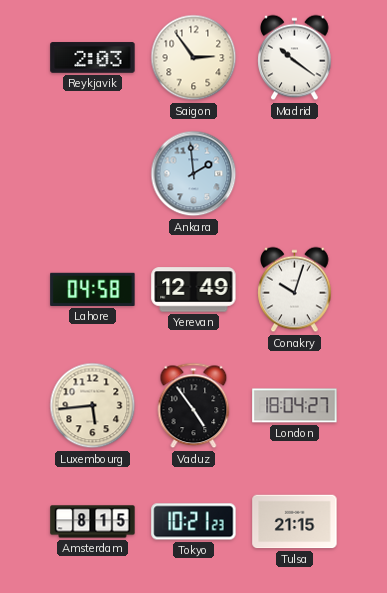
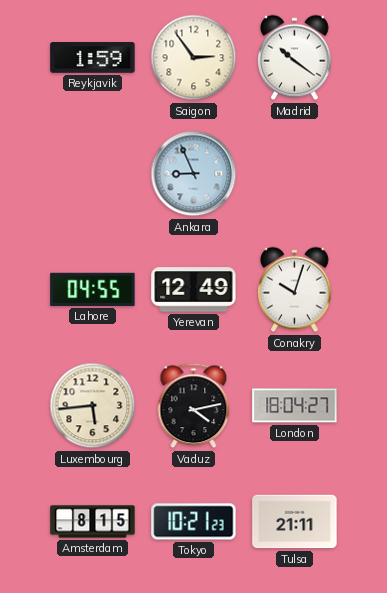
Reykjavik: 2:03 -> 1:59
Ankara: 1:59 -> 8:56
Lahore: 04:58 -> 04:55
Vaduz: 4:54 -> 4:13
Tulsa: 21:15 -> 21:11
